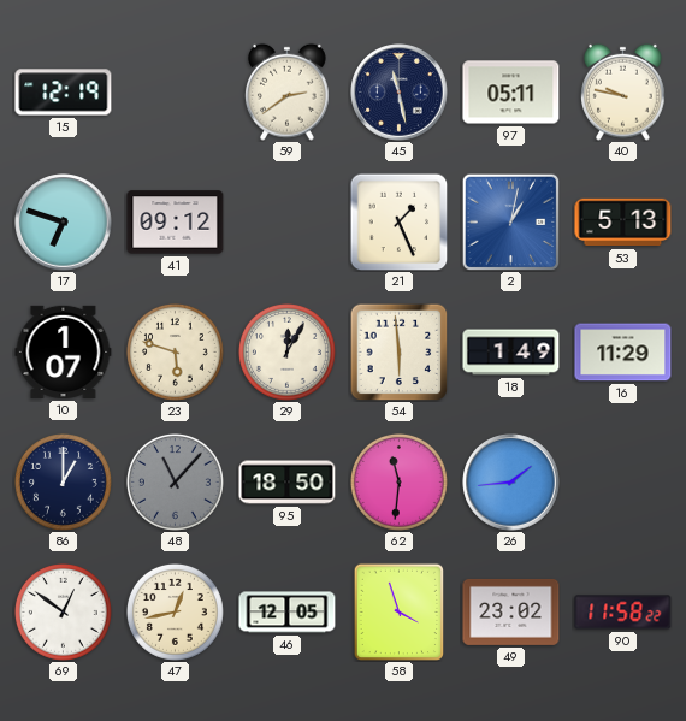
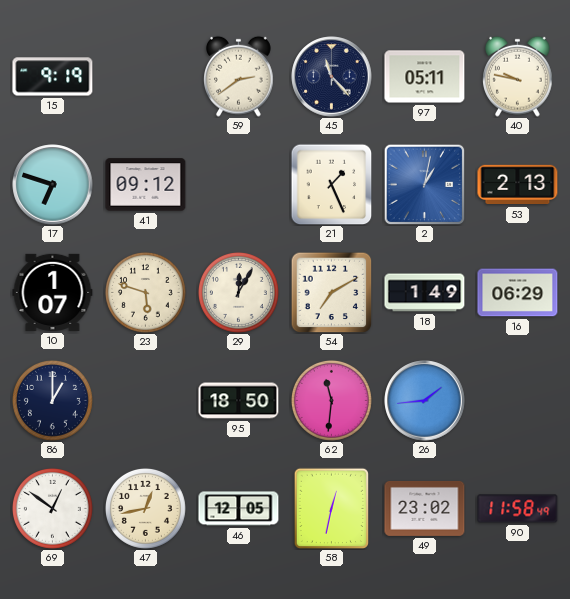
15: 12:19 -> 9:19
45: 11:28 -> 11:23
53: 5:13 -> 2:13
54: 5:59 -> 7:10
16: 11:29 -> 06:29
48: 11:07 -> none
58: 3:57 -> 12:32
90: 11:58:22 -> 11:58:49
